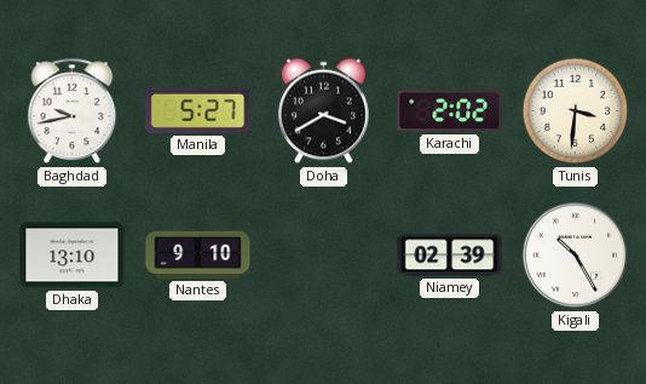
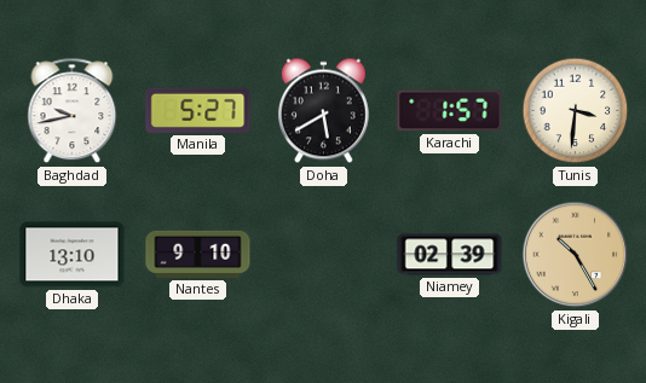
Doha: 3:40 -> 5:40
Karachi: 2:02 -> 1:57
Kigali dial: white -> champagne
